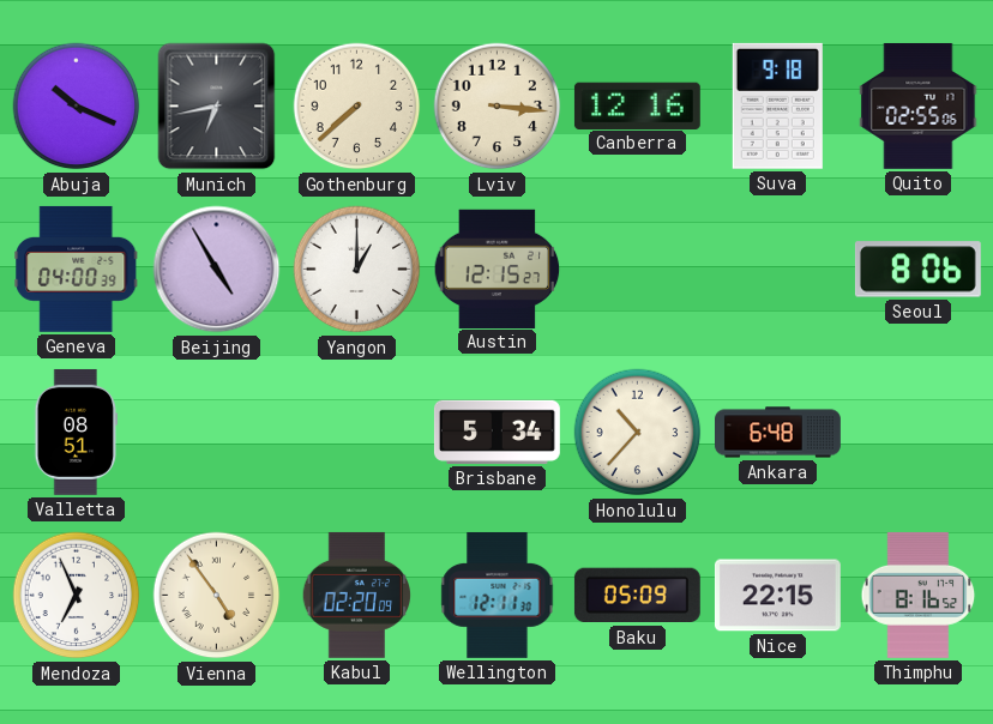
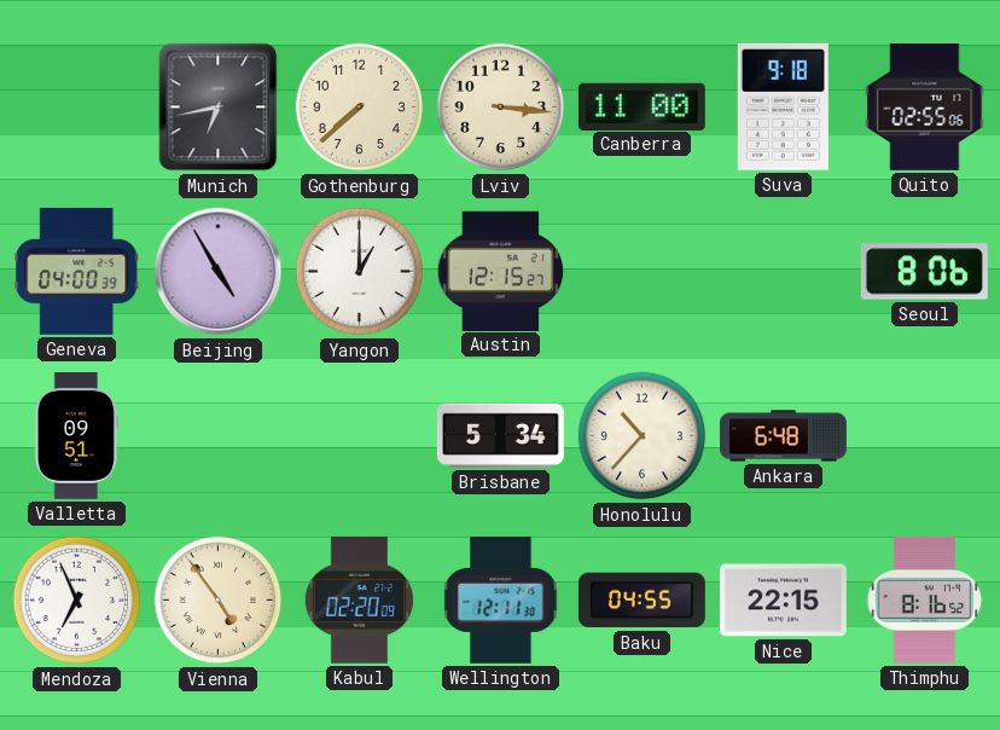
Abuja: 10:19 -> none
Canberra: 12:16 -> 11:00
Valletta: 08:51 -> 09:51
Baku: 05:09 -> 04:55
